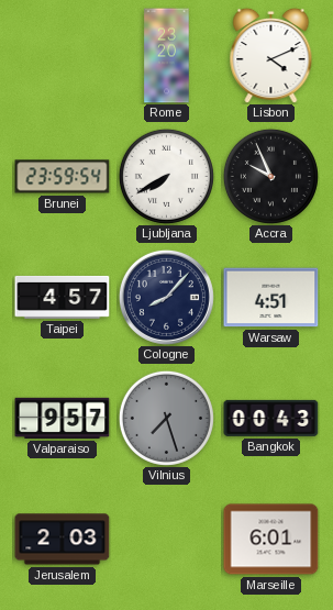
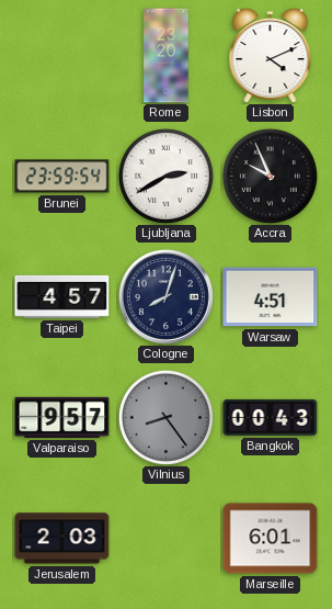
Ljubljana: 7:40 -> 2:40
Cologne: 8:07 -> 8:03
Vilnius: 7:27 -> 8:24
